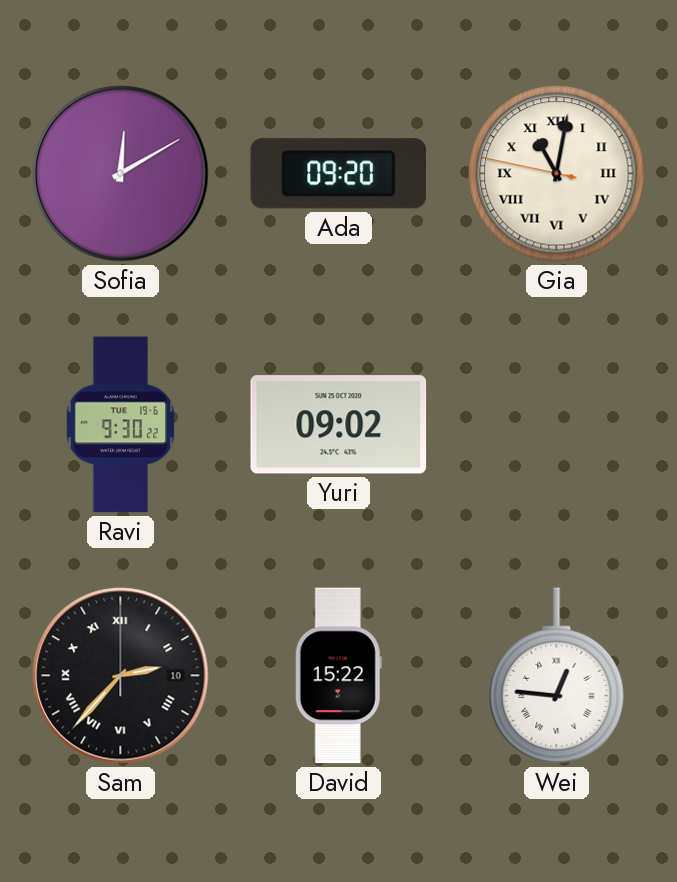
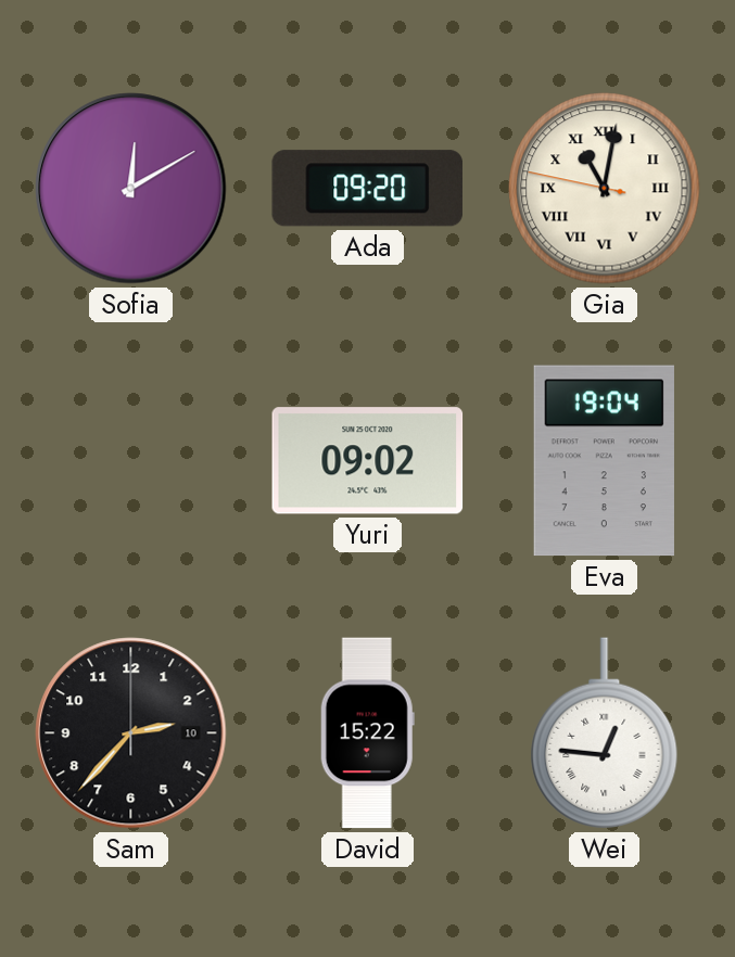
Ravi: 9:30 -> none
Eva: none -> 19:04
Sam numerals: Roman -> Arabic
